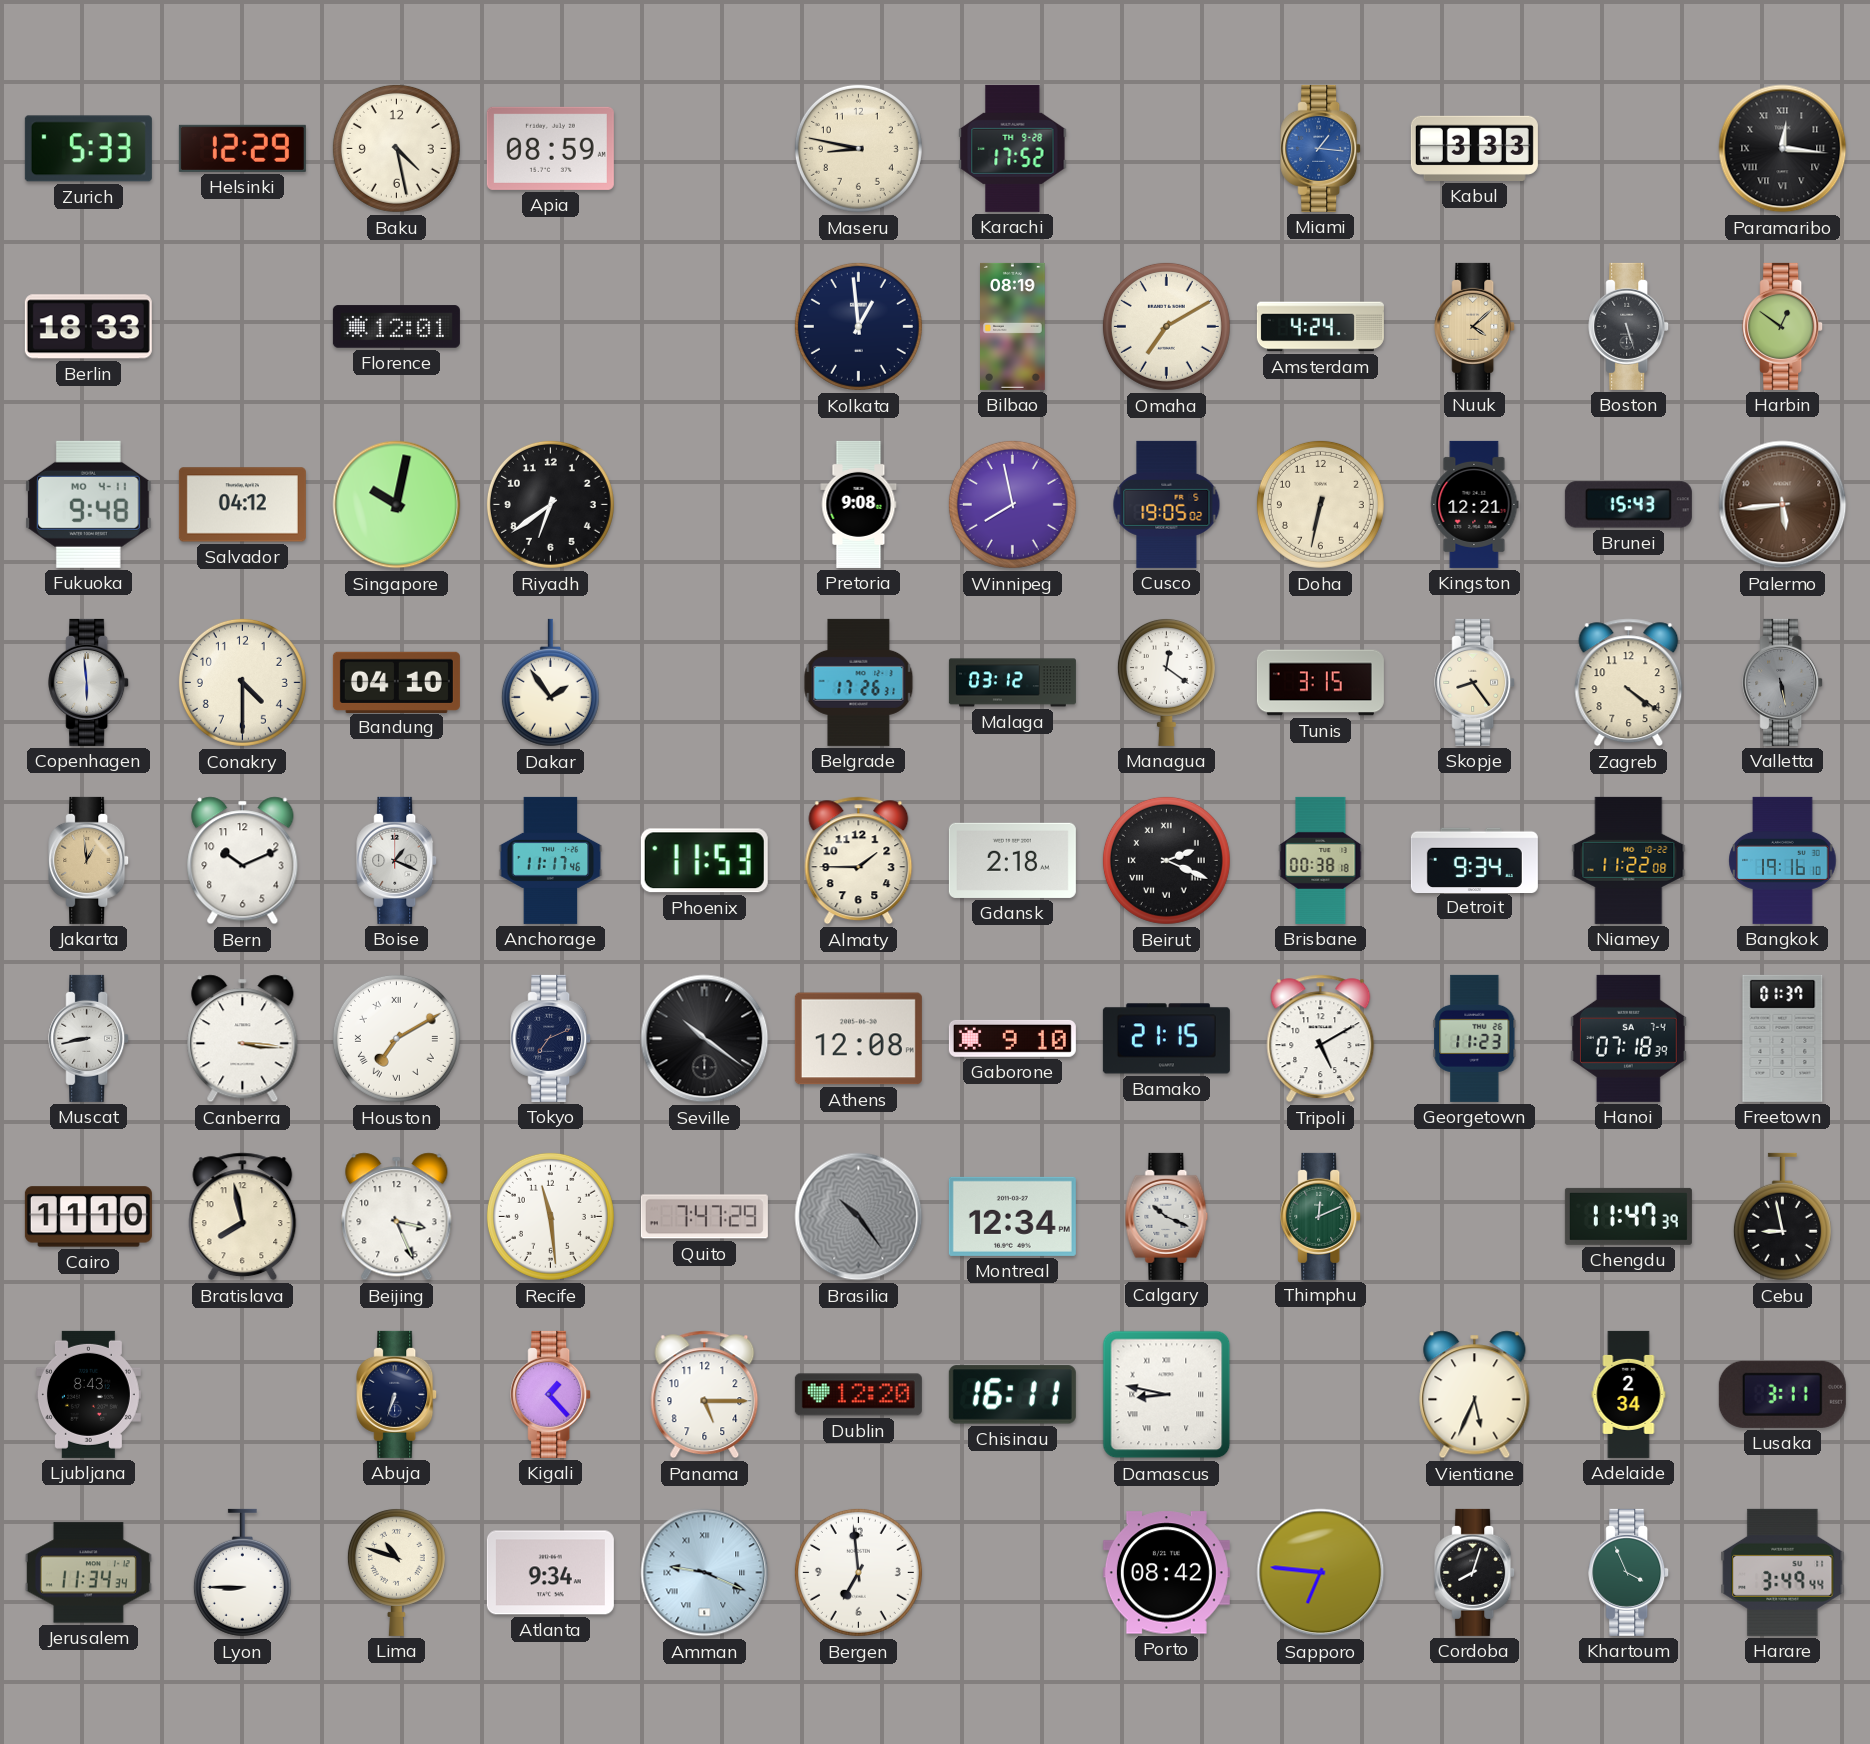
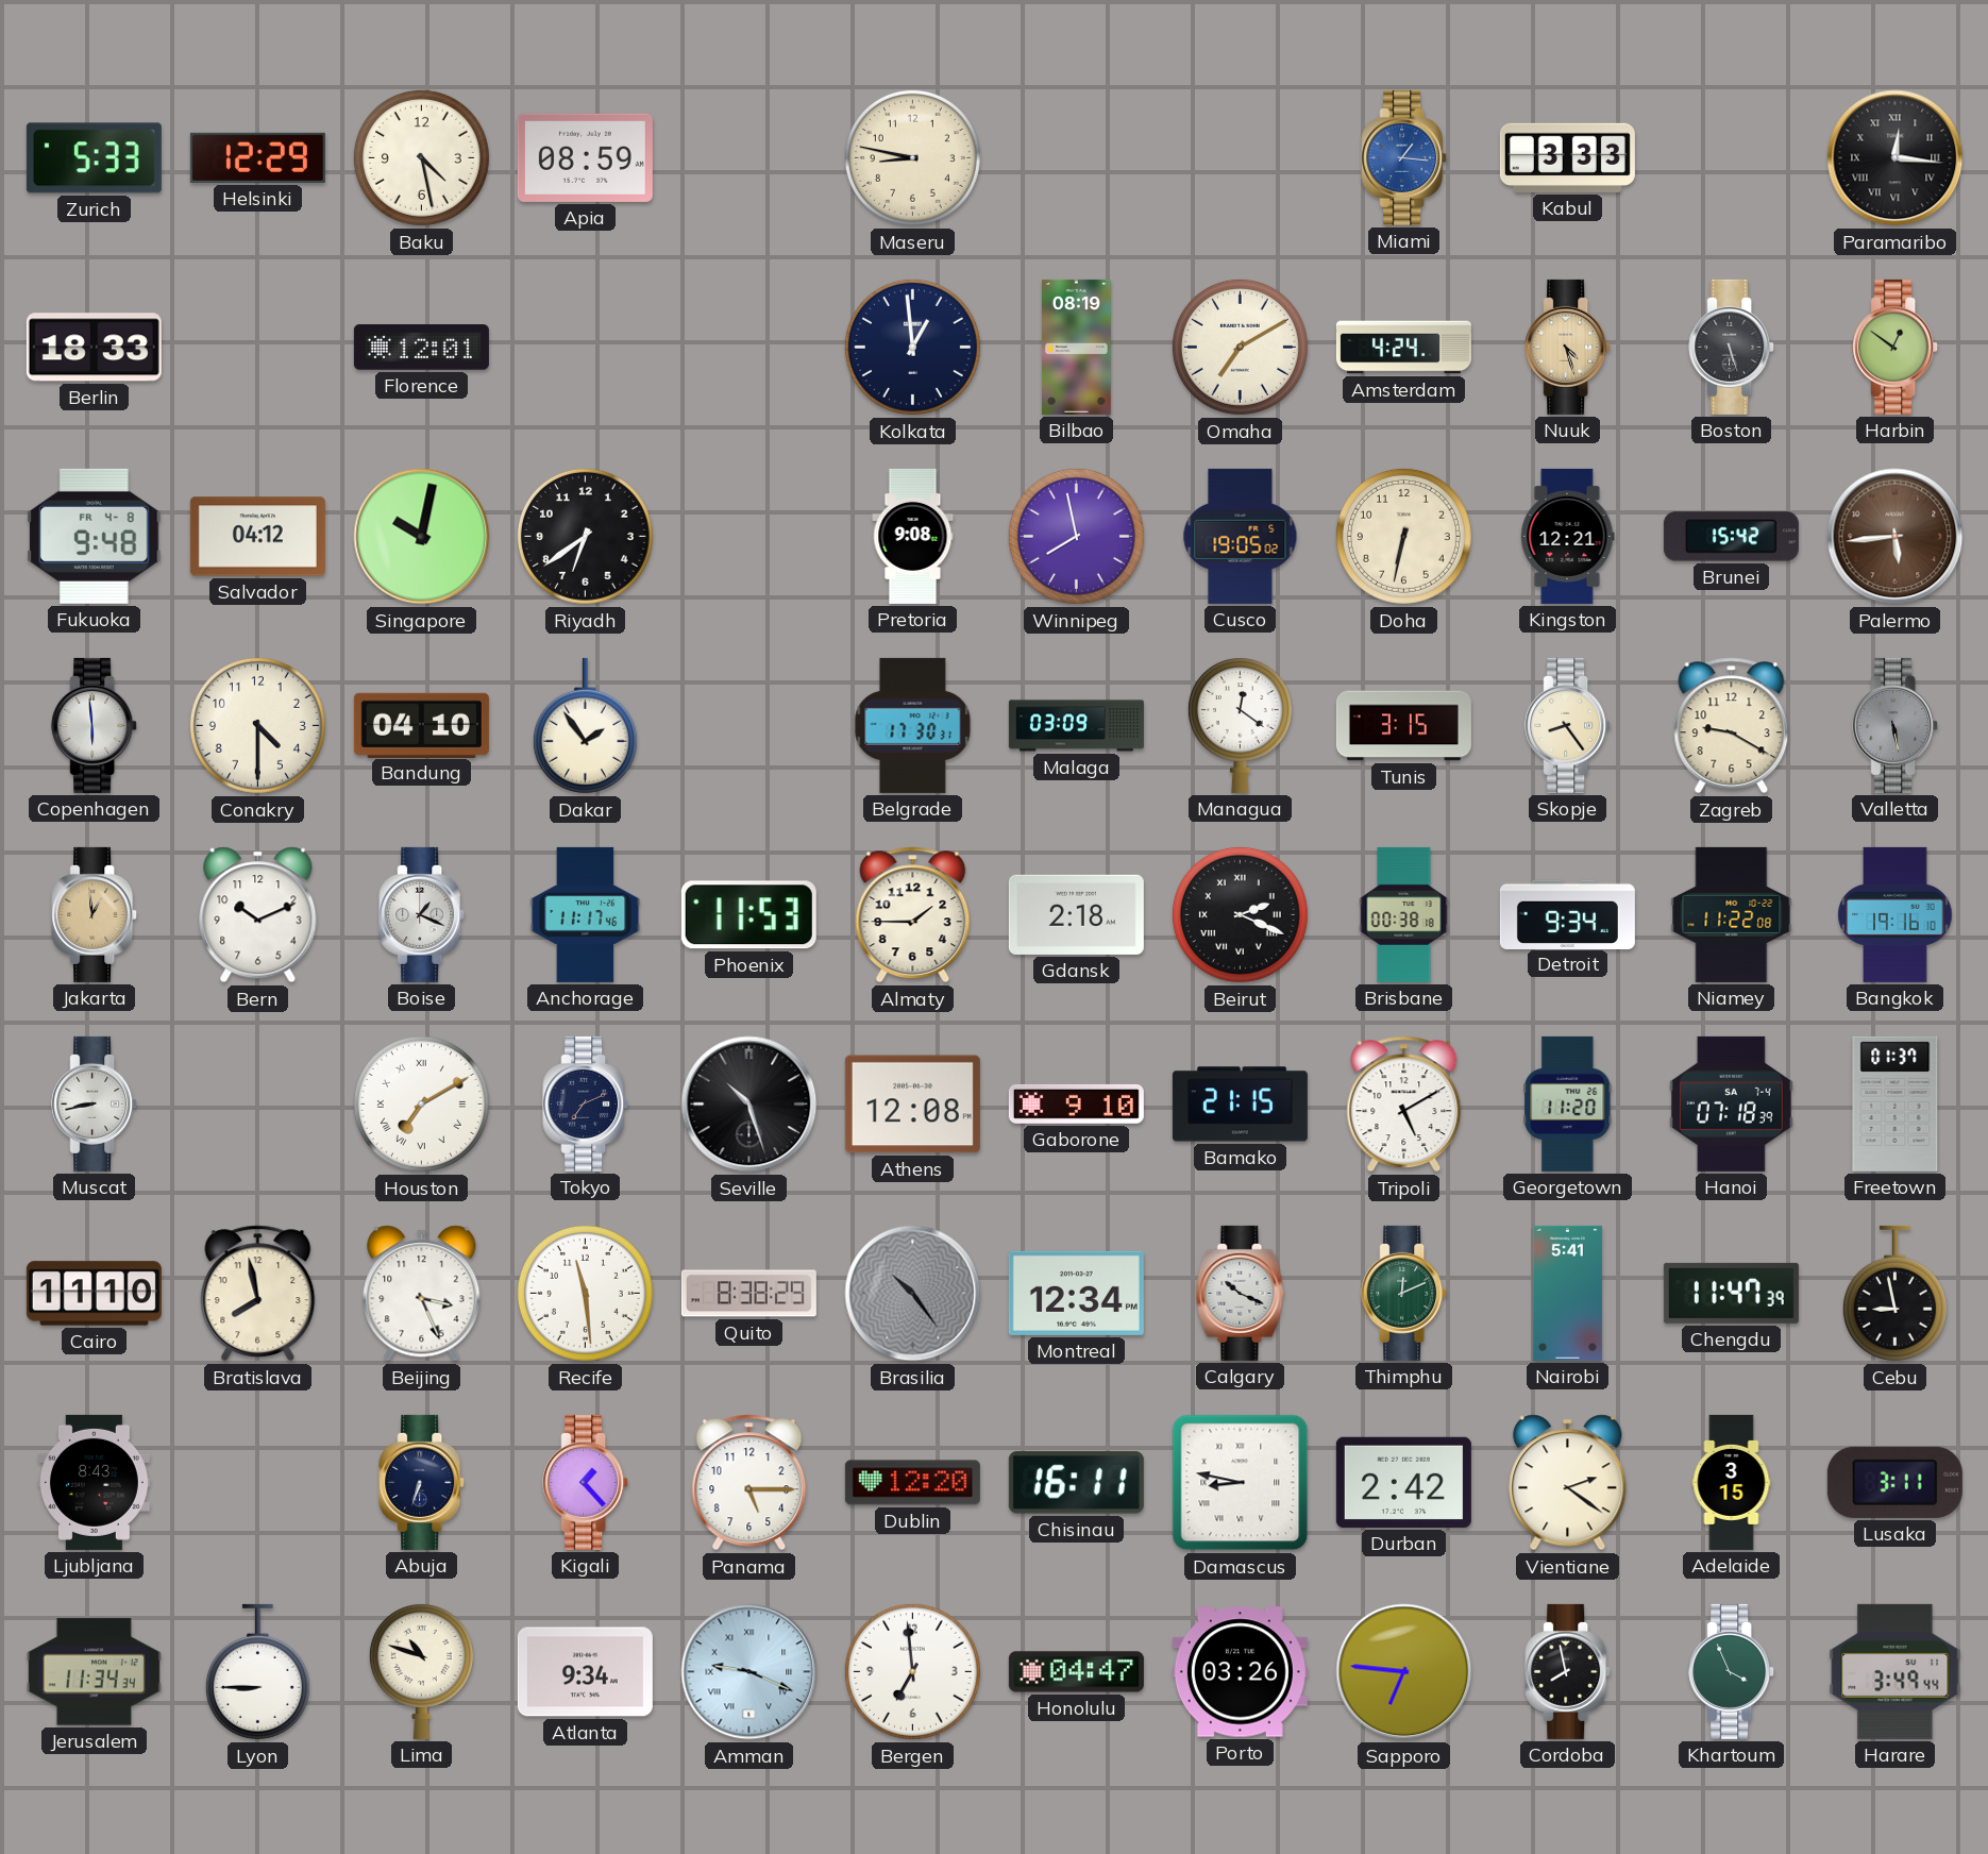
Karachi: 17:52 -> none
Nuuk: 4:08 -> 4:27
Fukuoka date: MO 4-11 -> FR 4-8
Brunei: 15:43 -> 15:42
Belgrade: 17:26 -> 17:30
Malaga: 03:12 -> 03:09
Zagreb: 4:21 -> 9:20
Canberra: 3:16 -> none
Seville: 10:21 -> 10:27
Georgetown: 11:23 -> 11:20
Quito: 7:47 -> 8:38
Nairobi: none -> 5:41
Durban: none -> 2:42
Vientiane: 5:34 -> 2:21
Adelaide: 2:34 -> 3:15
Honolulu: none -> 04:47
Porto: 08:42 -> 03:26
Cordoba: 8:03 -> 7:58
